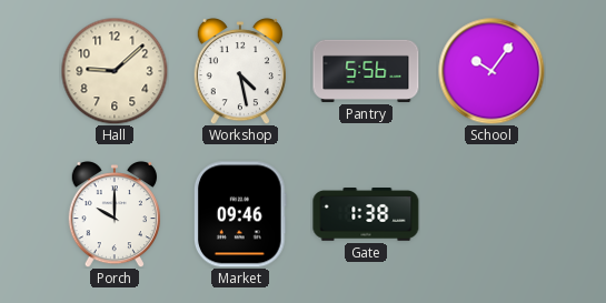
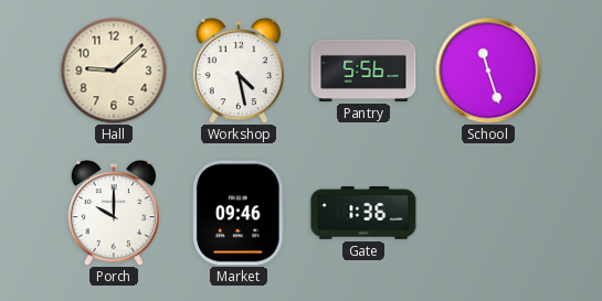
School: 10:06 -> 11:27
Gate: 1:38 -> 1:36
